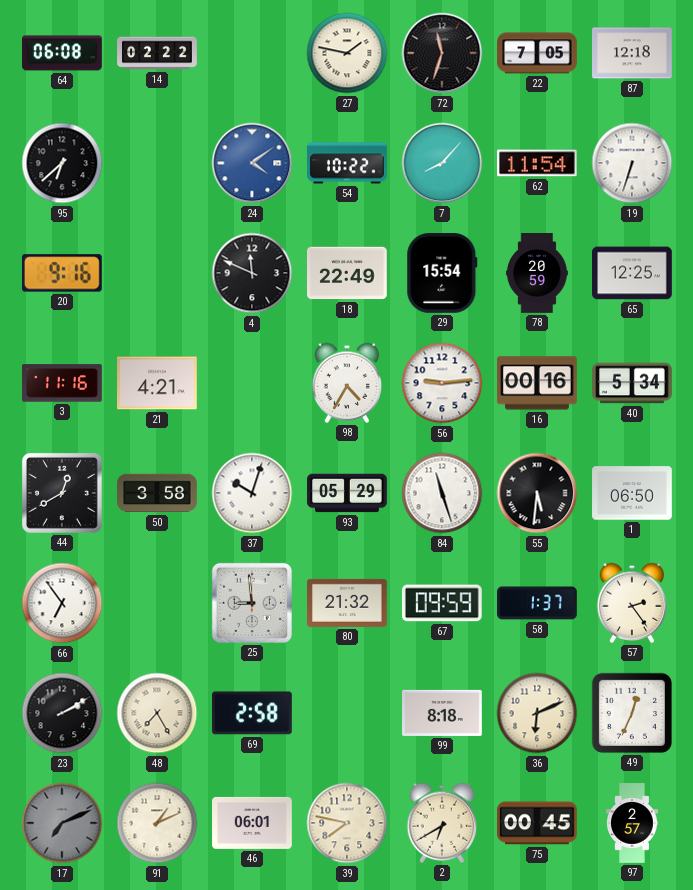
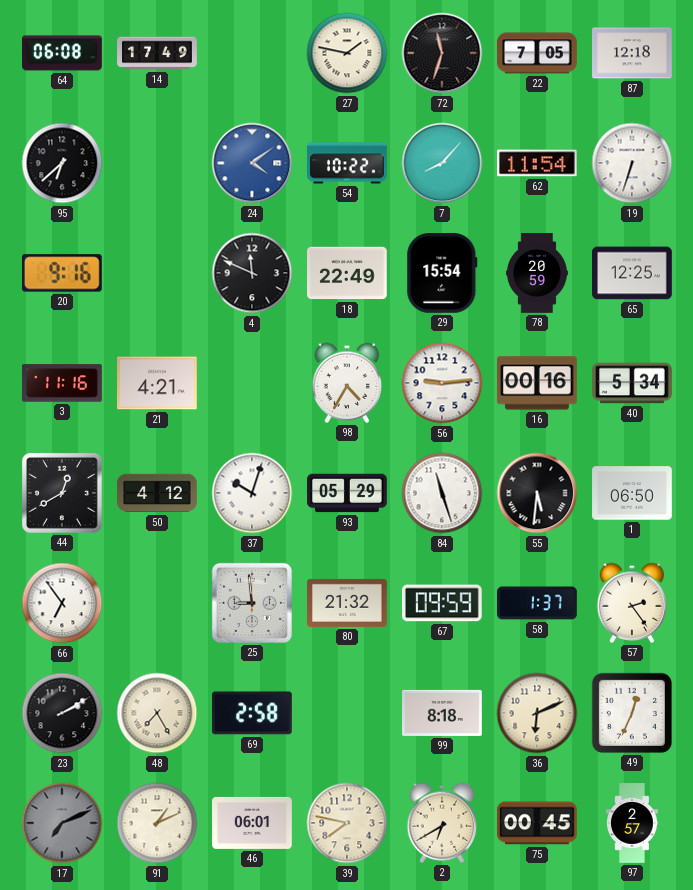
14: 02:22 -> 17:49
50: 3:58 -> 4:12
